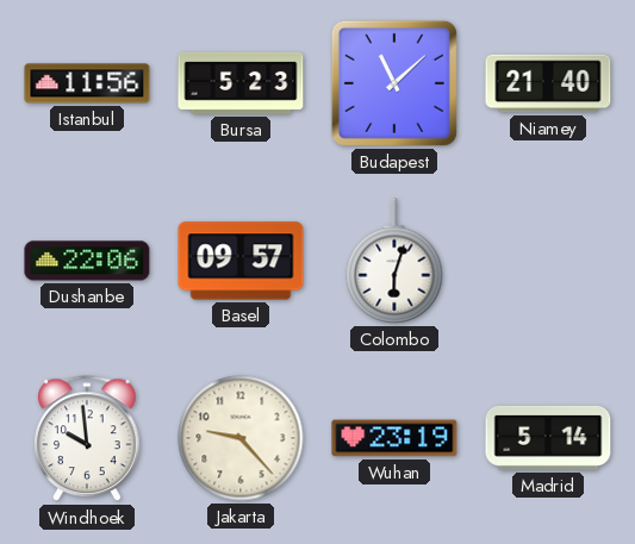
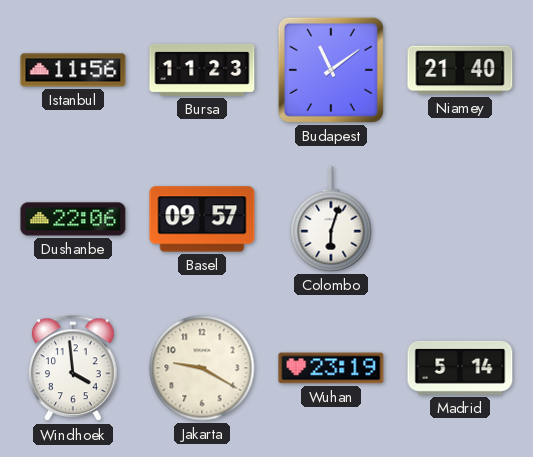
Bursa: 5:23 -> 11:23
Budapest: 11:08 -> 11:09
Windhoek: 9:59 -> 3:59
Jakarta: 9:23 -> 9:20
